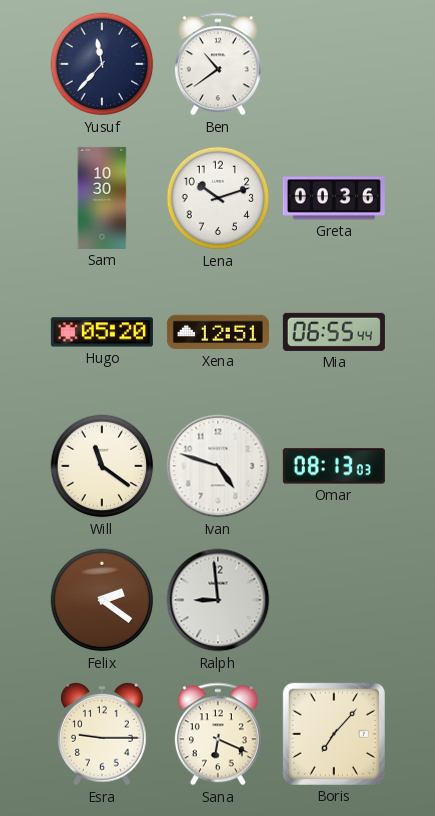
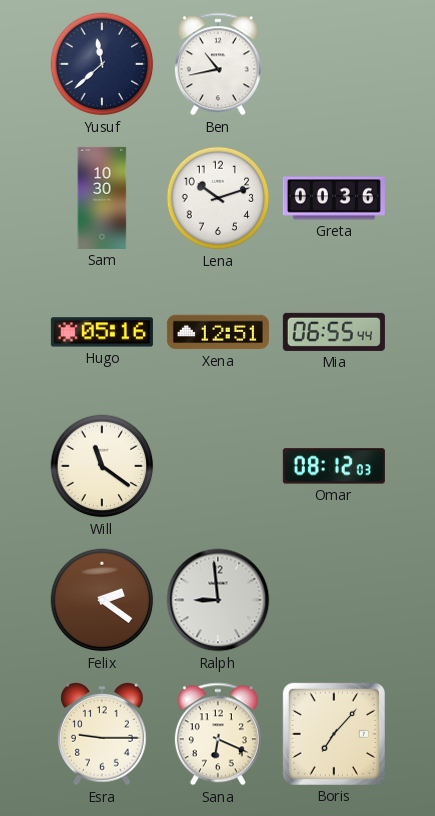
Yusuf: 11:37 -> 11:38
Ben: 10:39 -> 10:43
Hugo: 05:20 -> 05:16
Ivan: 4:48 -> none
Omar: 08:13 -> 08:12
